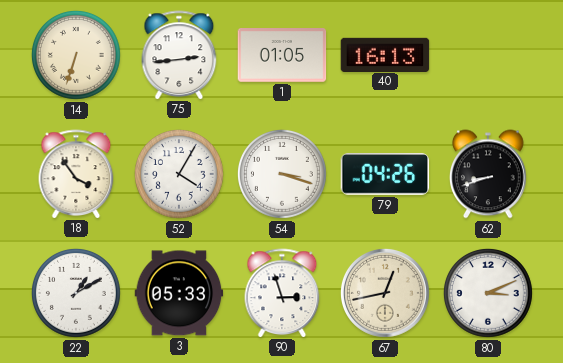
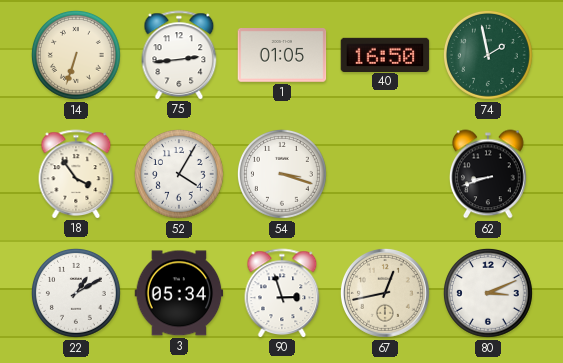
40: 16:13 -> 16:50
74: none -> 1:58
79: 04:26 -> none
3: 05:33 -> 05:34
